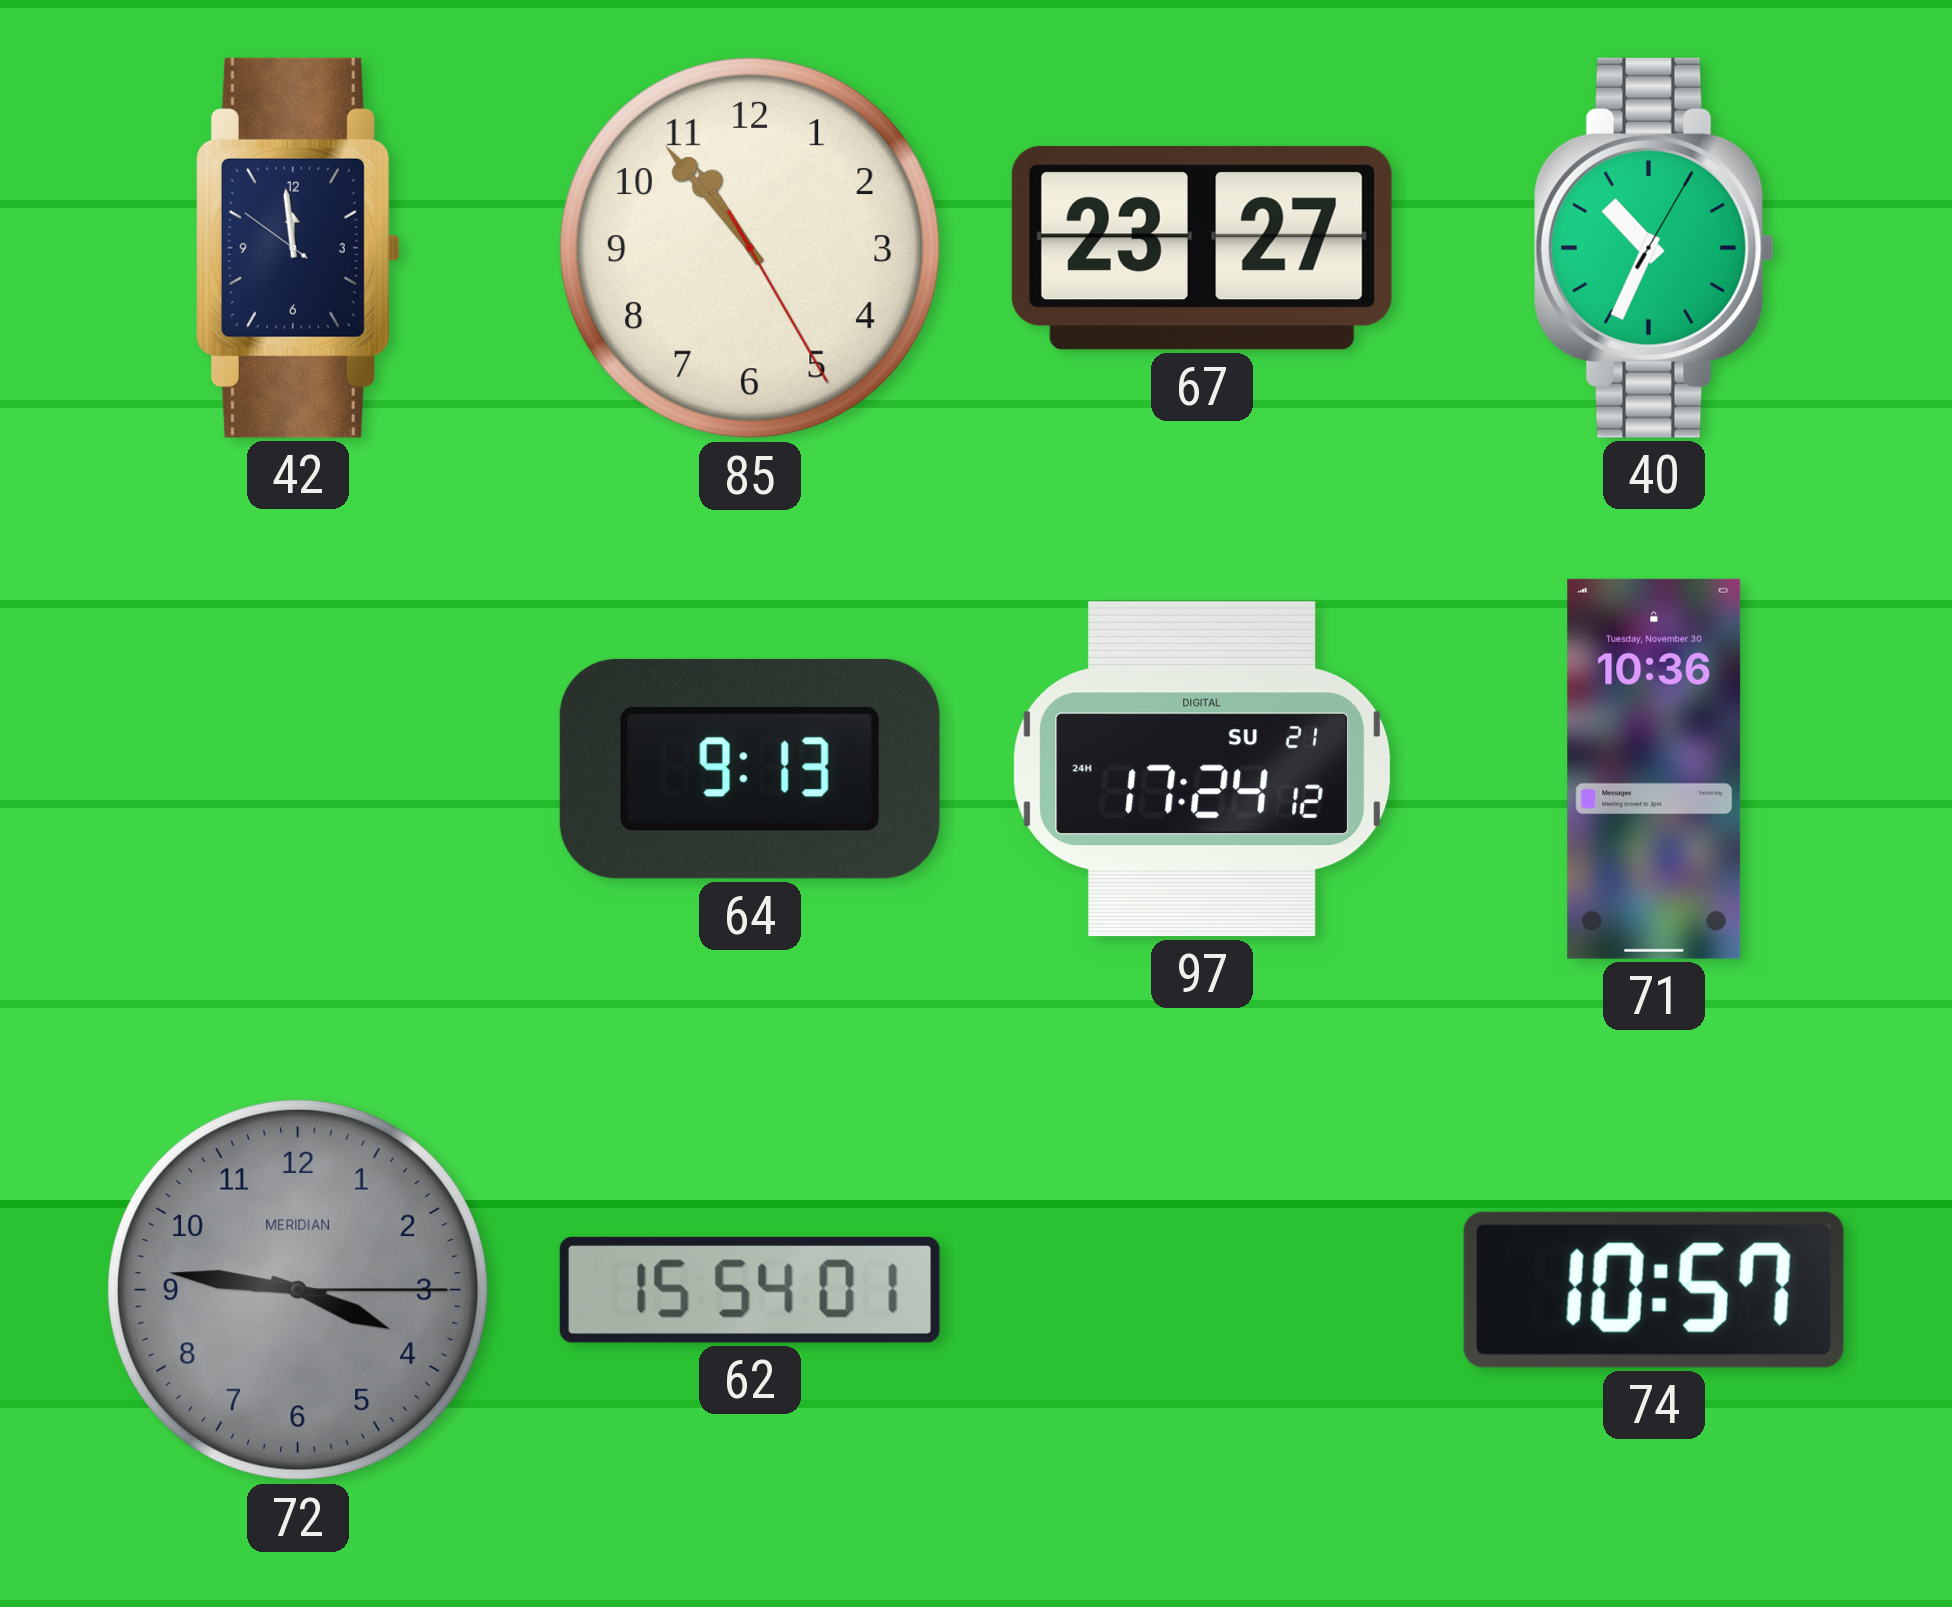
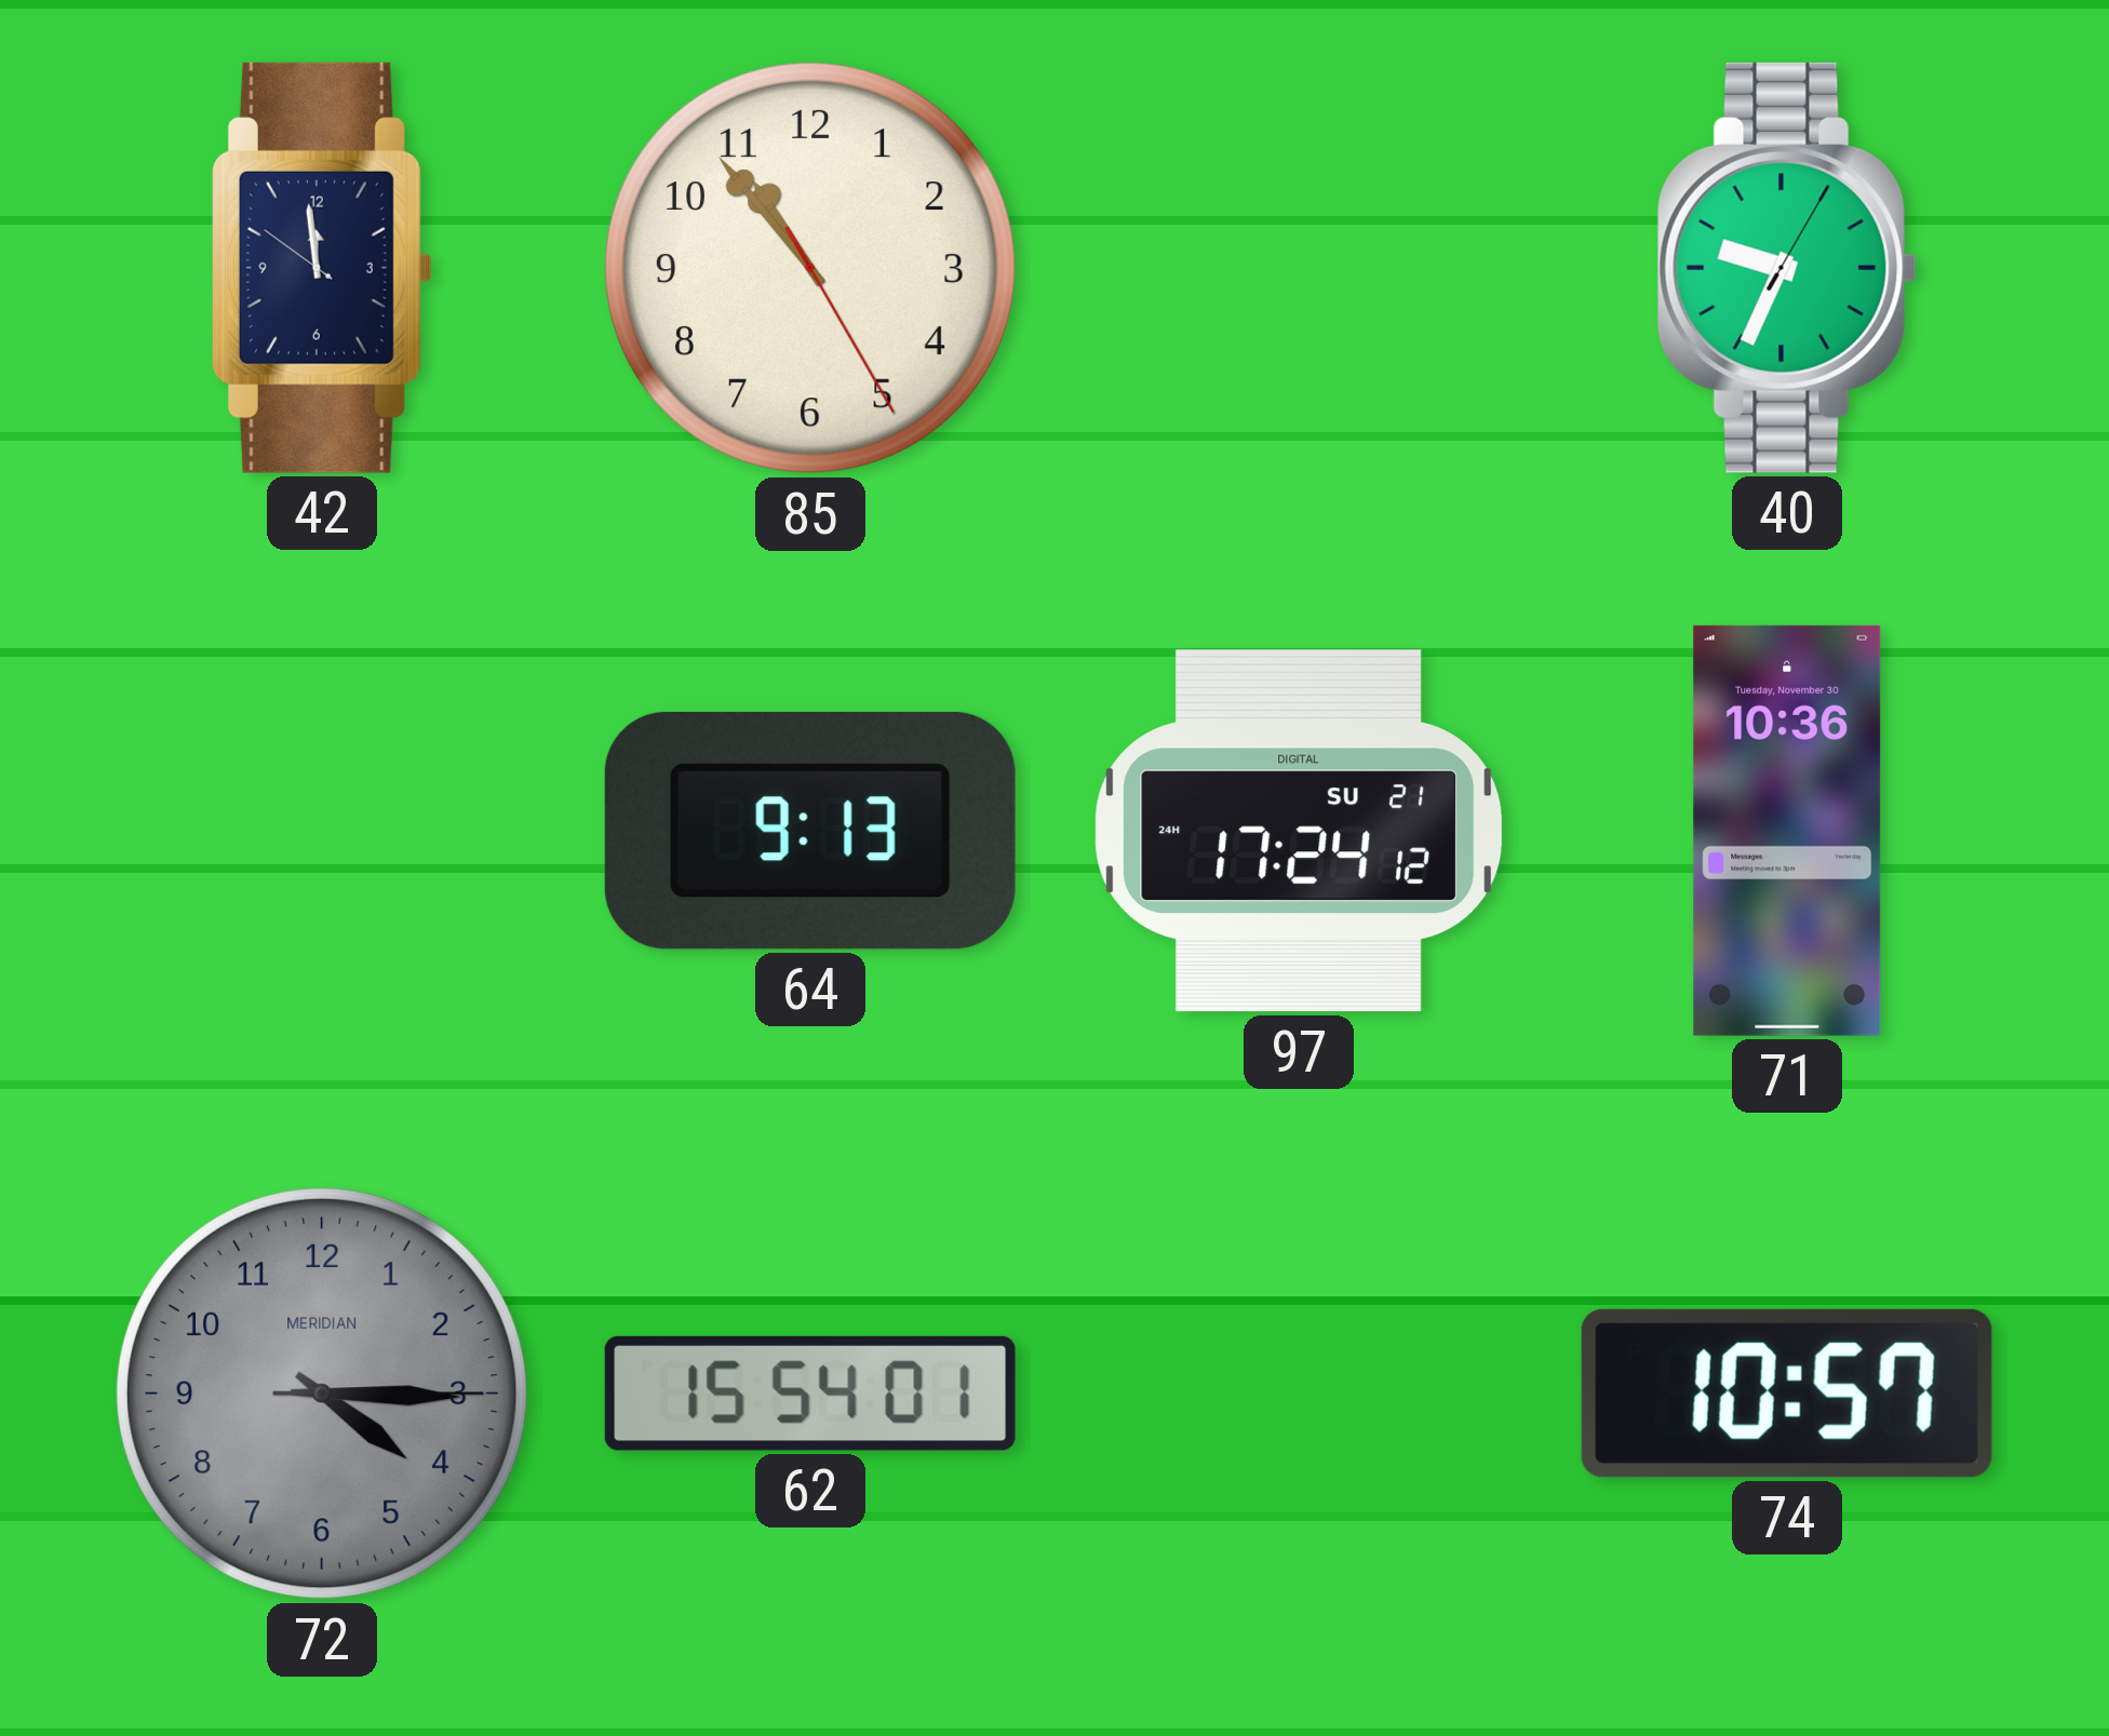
67: 23:27 -> none
40: 10:34 -> 9:34
72: 3:46 -> 4:15
